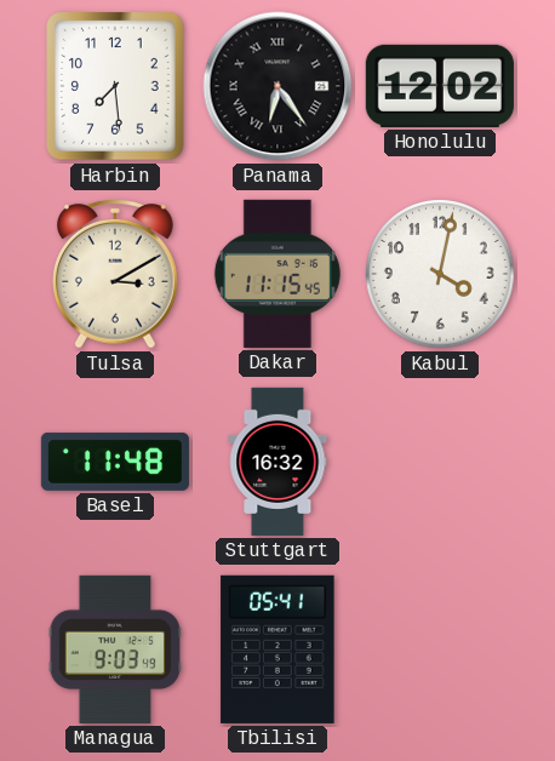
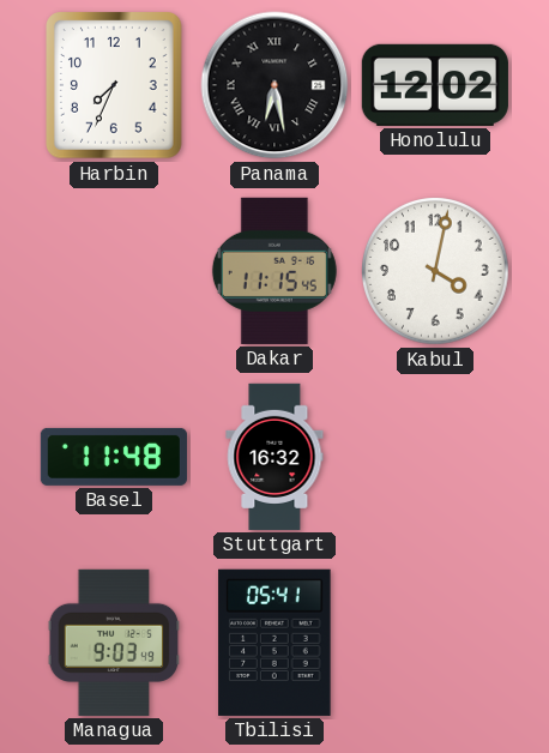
Harbin: 7:29 -> 7:34
Panama: 6:24 -> 6:28
Tulsa: 3:10 -> none
